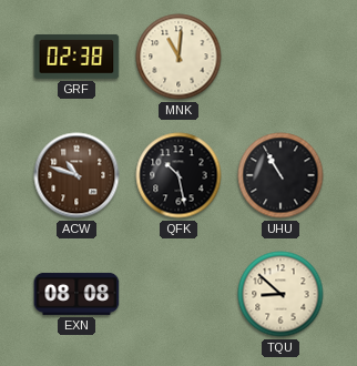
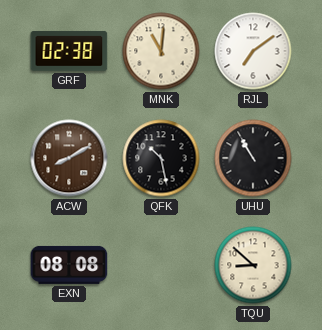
RJL: none -> 7:09
ACW: 10:48 -> 8:10
